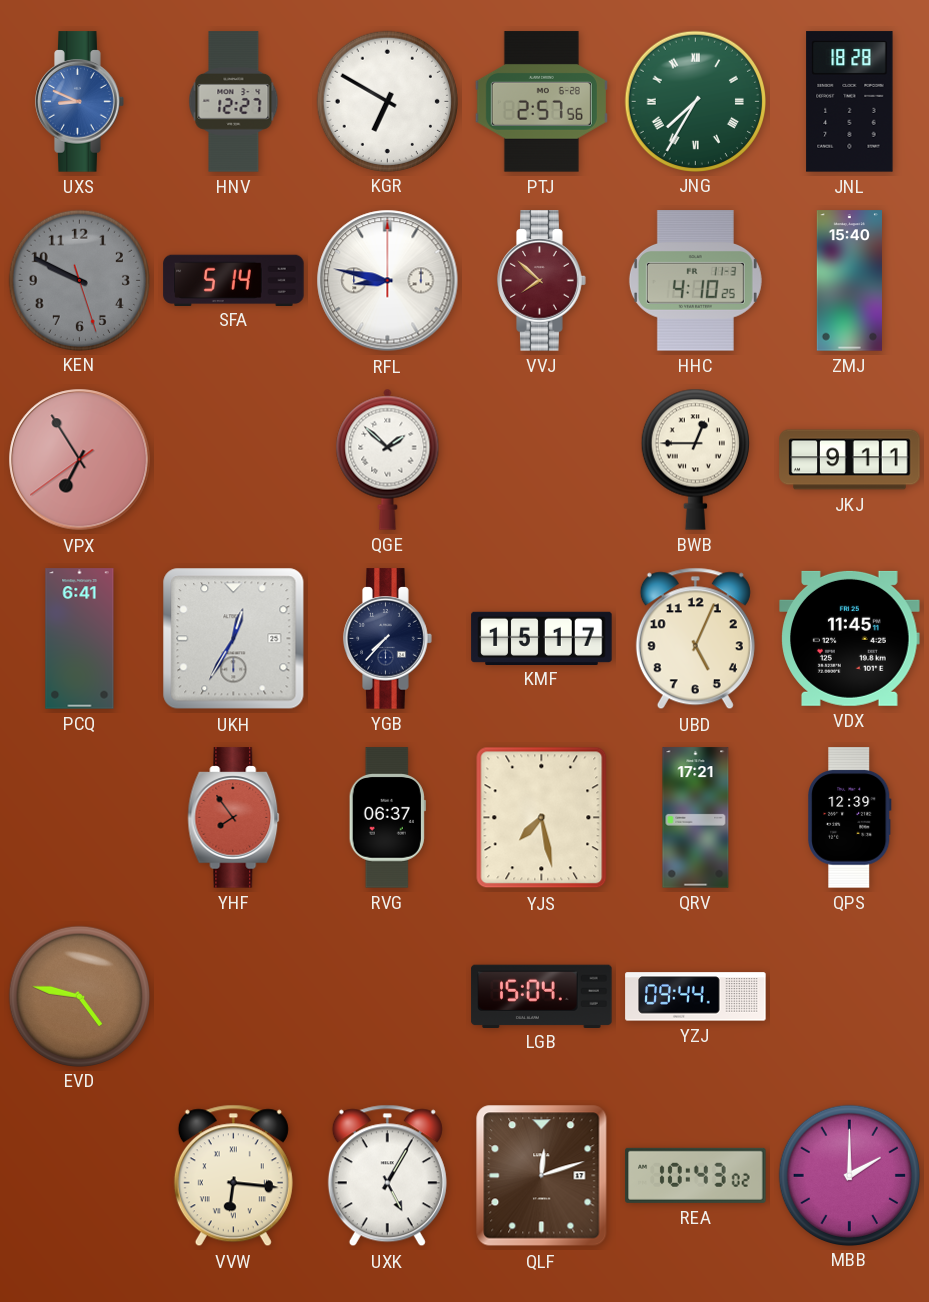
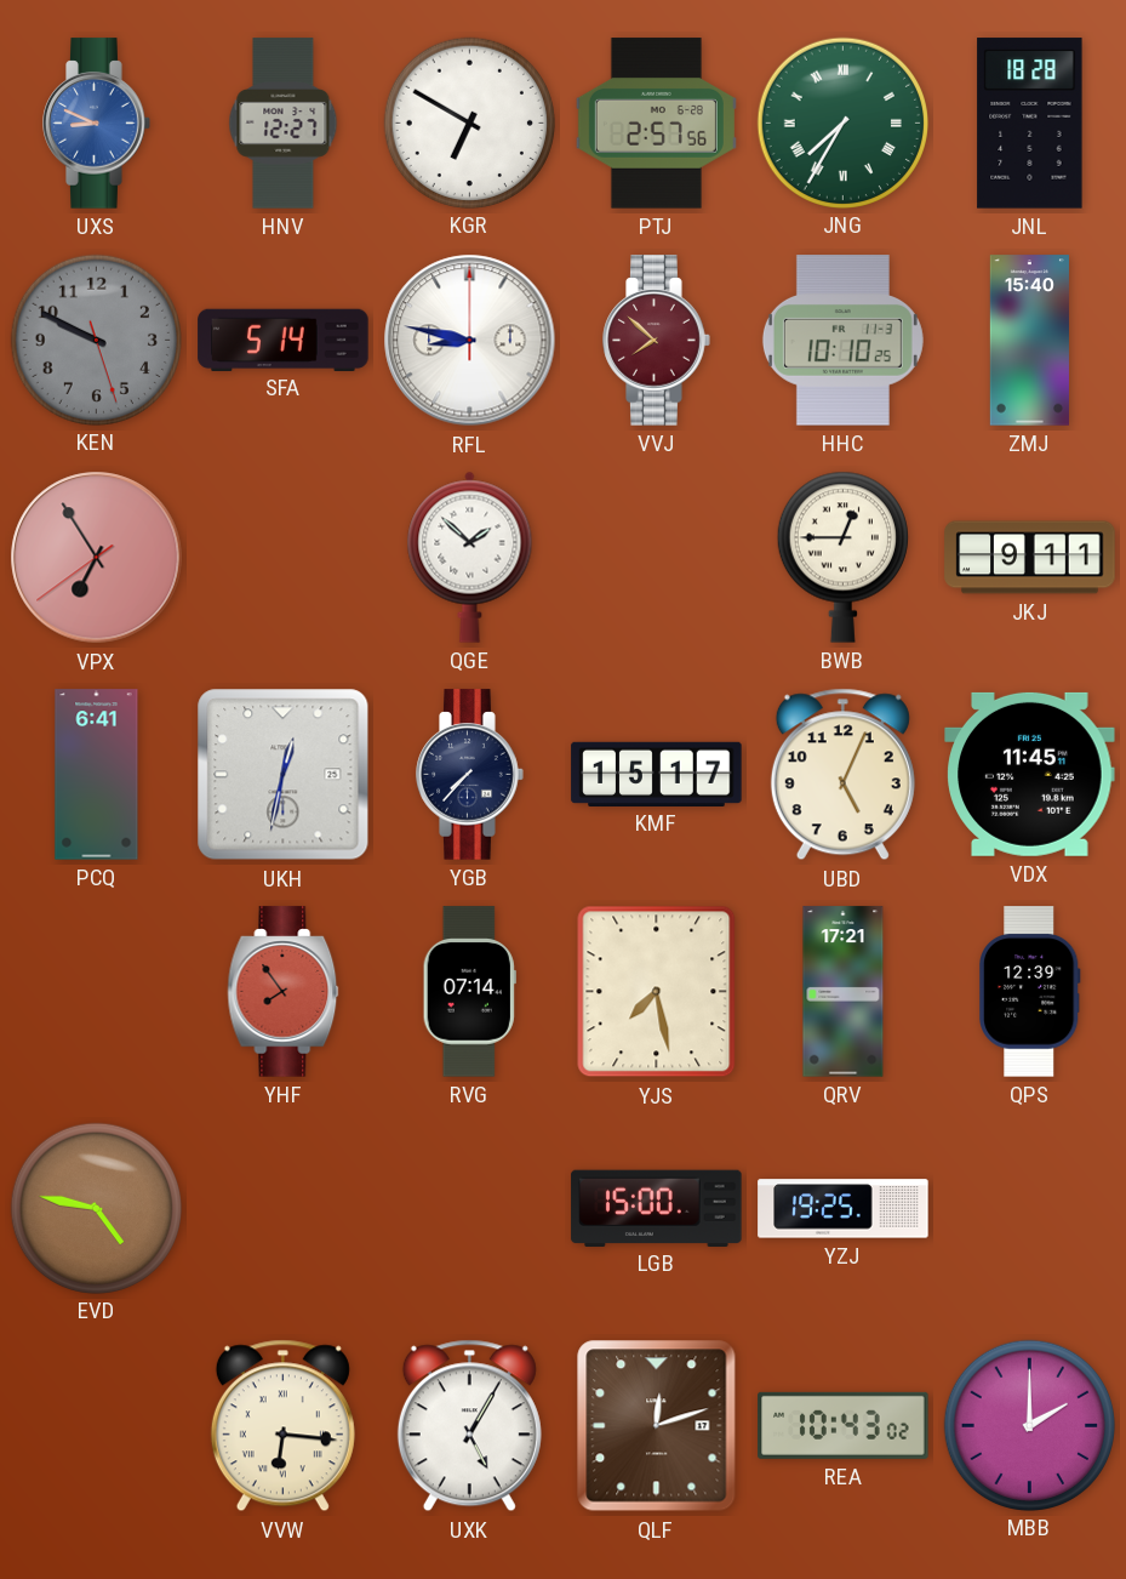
HHC: 4:10 -> 10:10
UKH: 12:35 -> 12:32
RVG: 06:37 -> 07:14
LGB: 15:04 -> 15:00
YZJ: 09:44 -> 19:25
